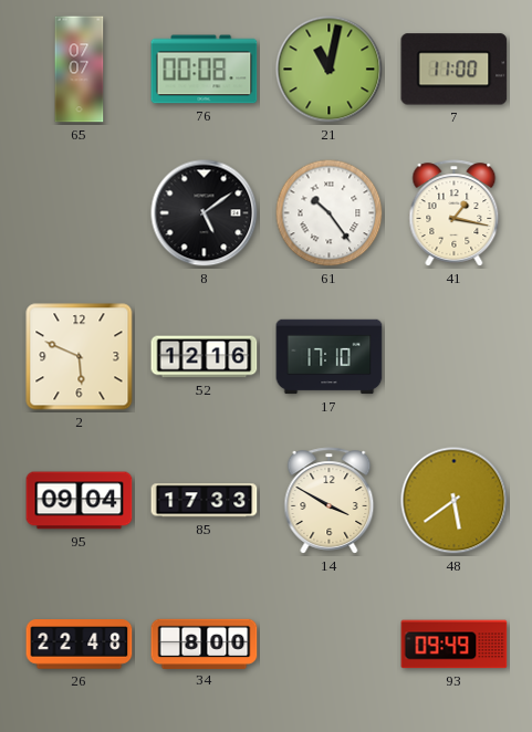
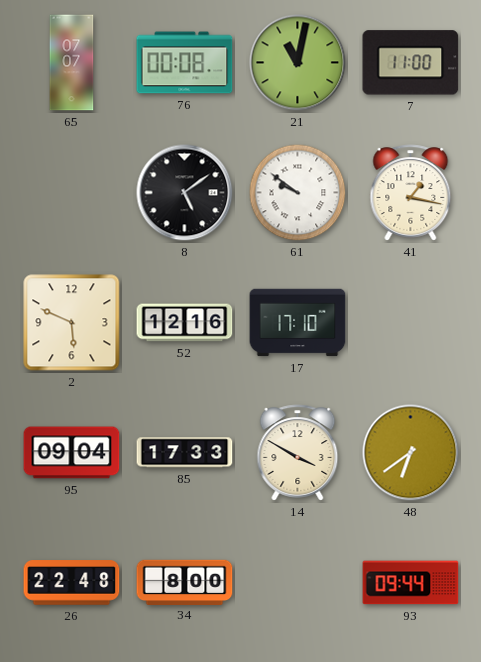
61: 10:24 -> 9:51
48: 5:39 -> 6:39
93: 09:49 -> 09:44
